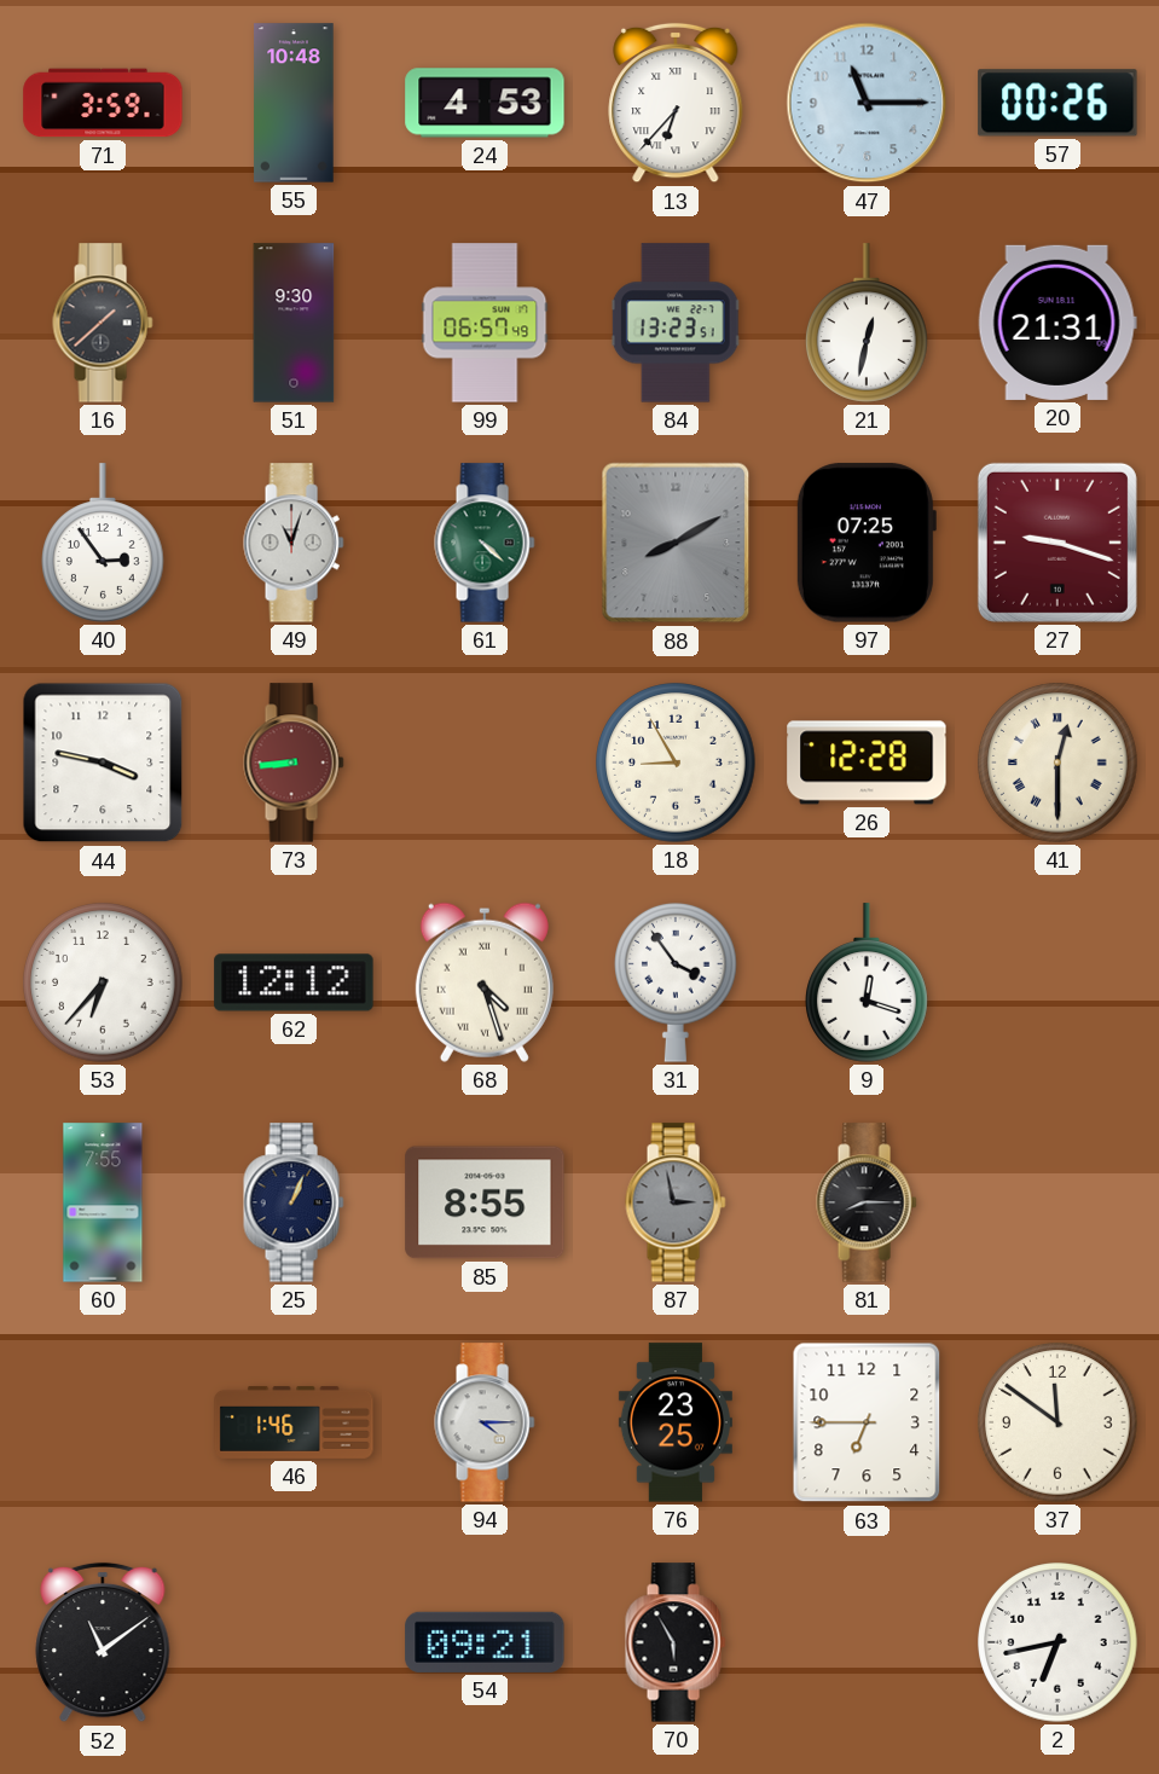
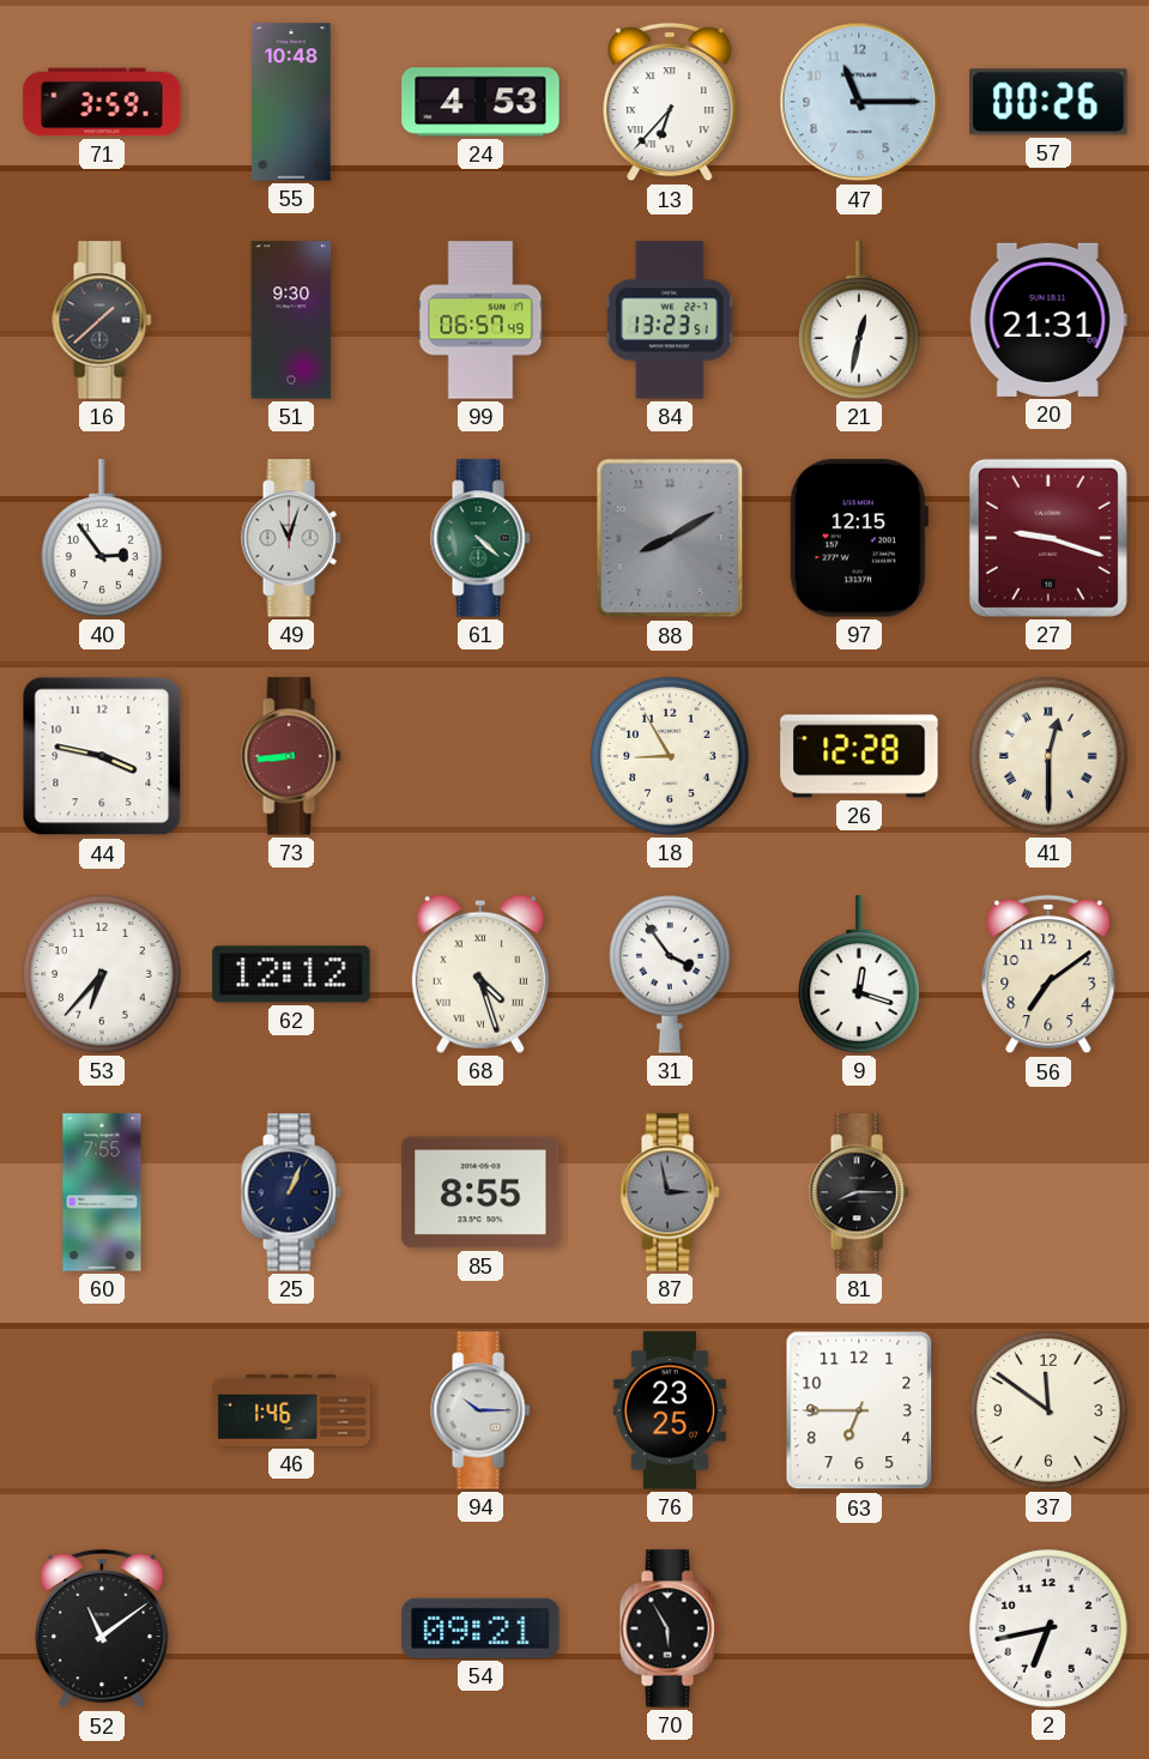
97: 07:25 -> 12:15
56: none -> 7:09
94: 4:15 -> 10:15
